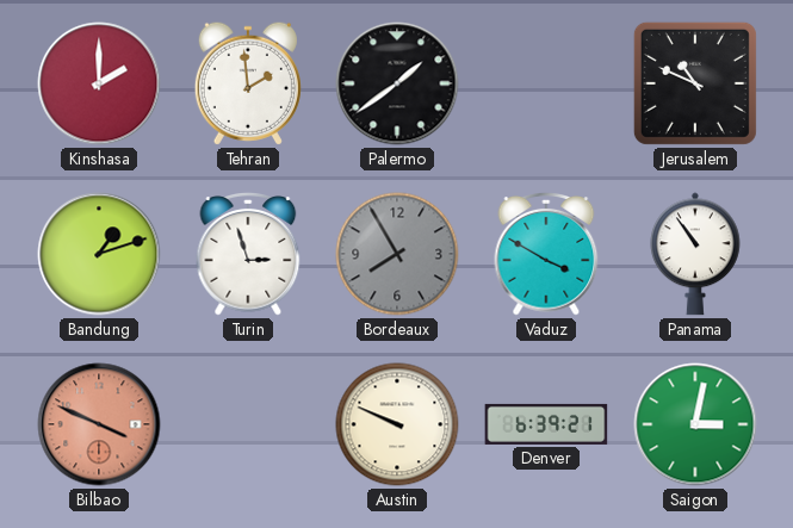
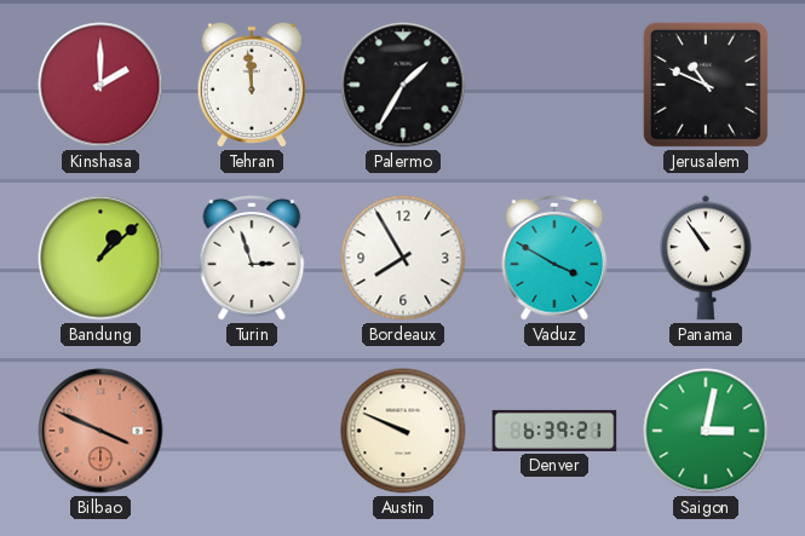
Tehran: 1:59 -> 11:59
Palermo: 1:39 -> 1:35
Bandung: 1:12 -> 1:08
Bordeaux dial: grey -> white
